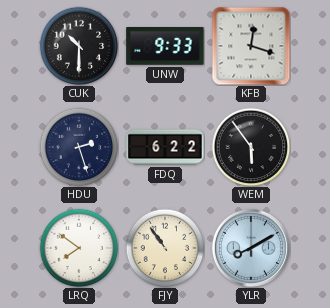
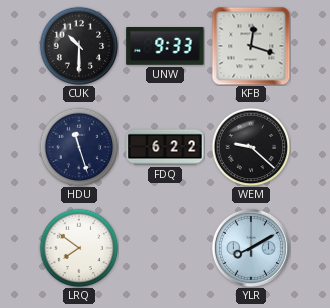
HDU: 2:27 -> 11:27
WEM: 5:54 -> 9:22
FJY: 10:54 -> none
